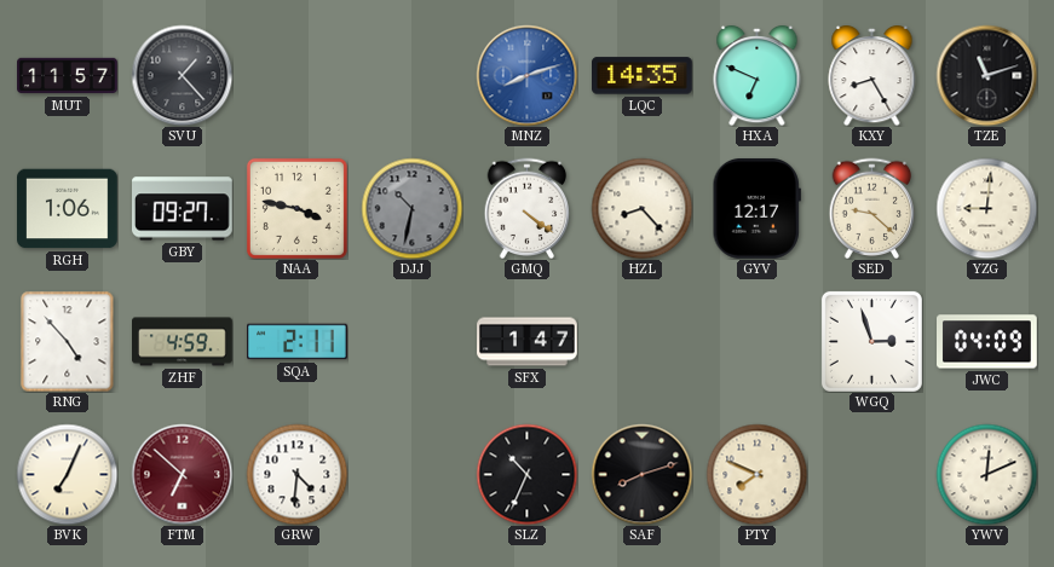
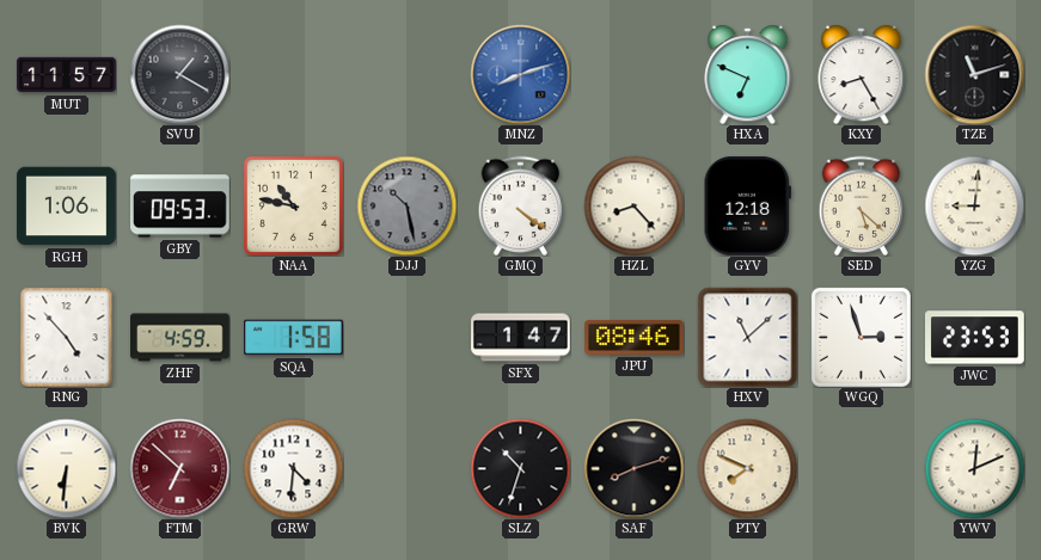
SVU: 1:23 -> 1:20
LQC: 14:35 -> none
GBY: 09:27 -> 09:53
NAA: 3:47 -> 10:47
DJJ: 10:32 -> 10:28
GYV: 12:17 -> 12:18
SED: 9:22 -> 5:22
SQA: 2:11 -> 1:58
JPU: none -> 08:46
HXV: none -> 11:08
JWC: 04:09 -> 23:53
BVK: 7:04 -> 6:31
SLZ: 10:34 -> 10:33
